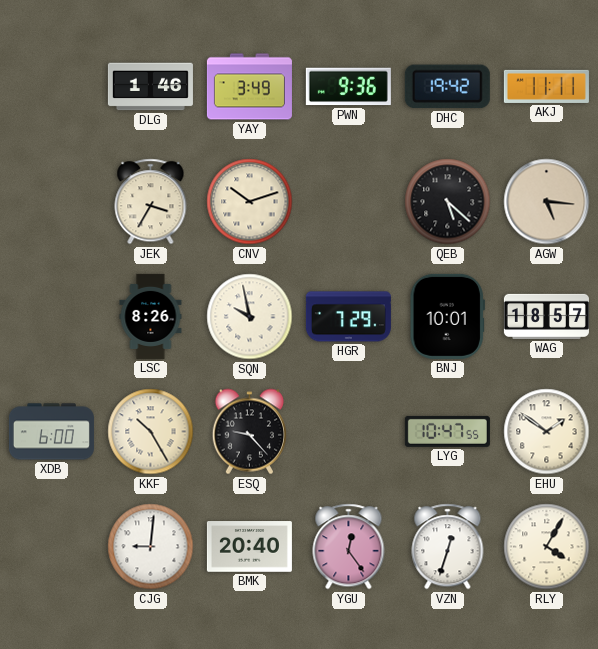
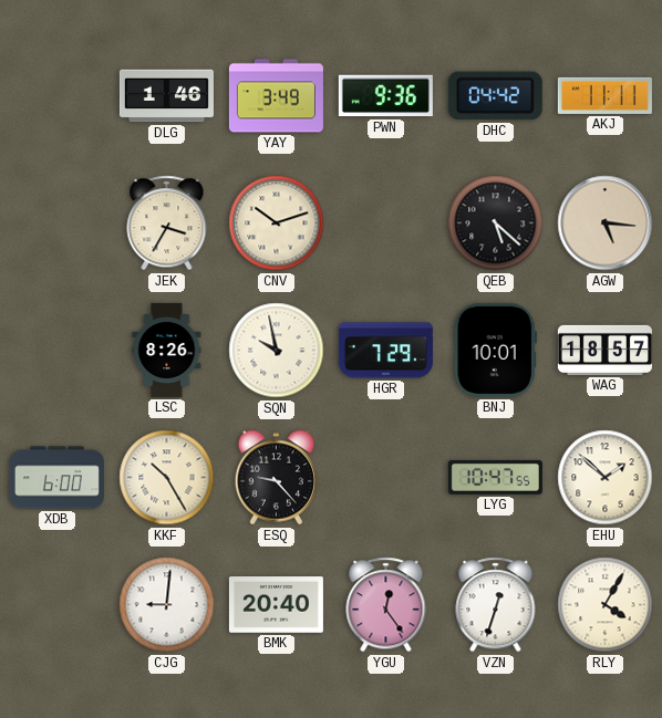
DHC: 19:42 -> 04:42
EHU: 1:51 -> 1:52
